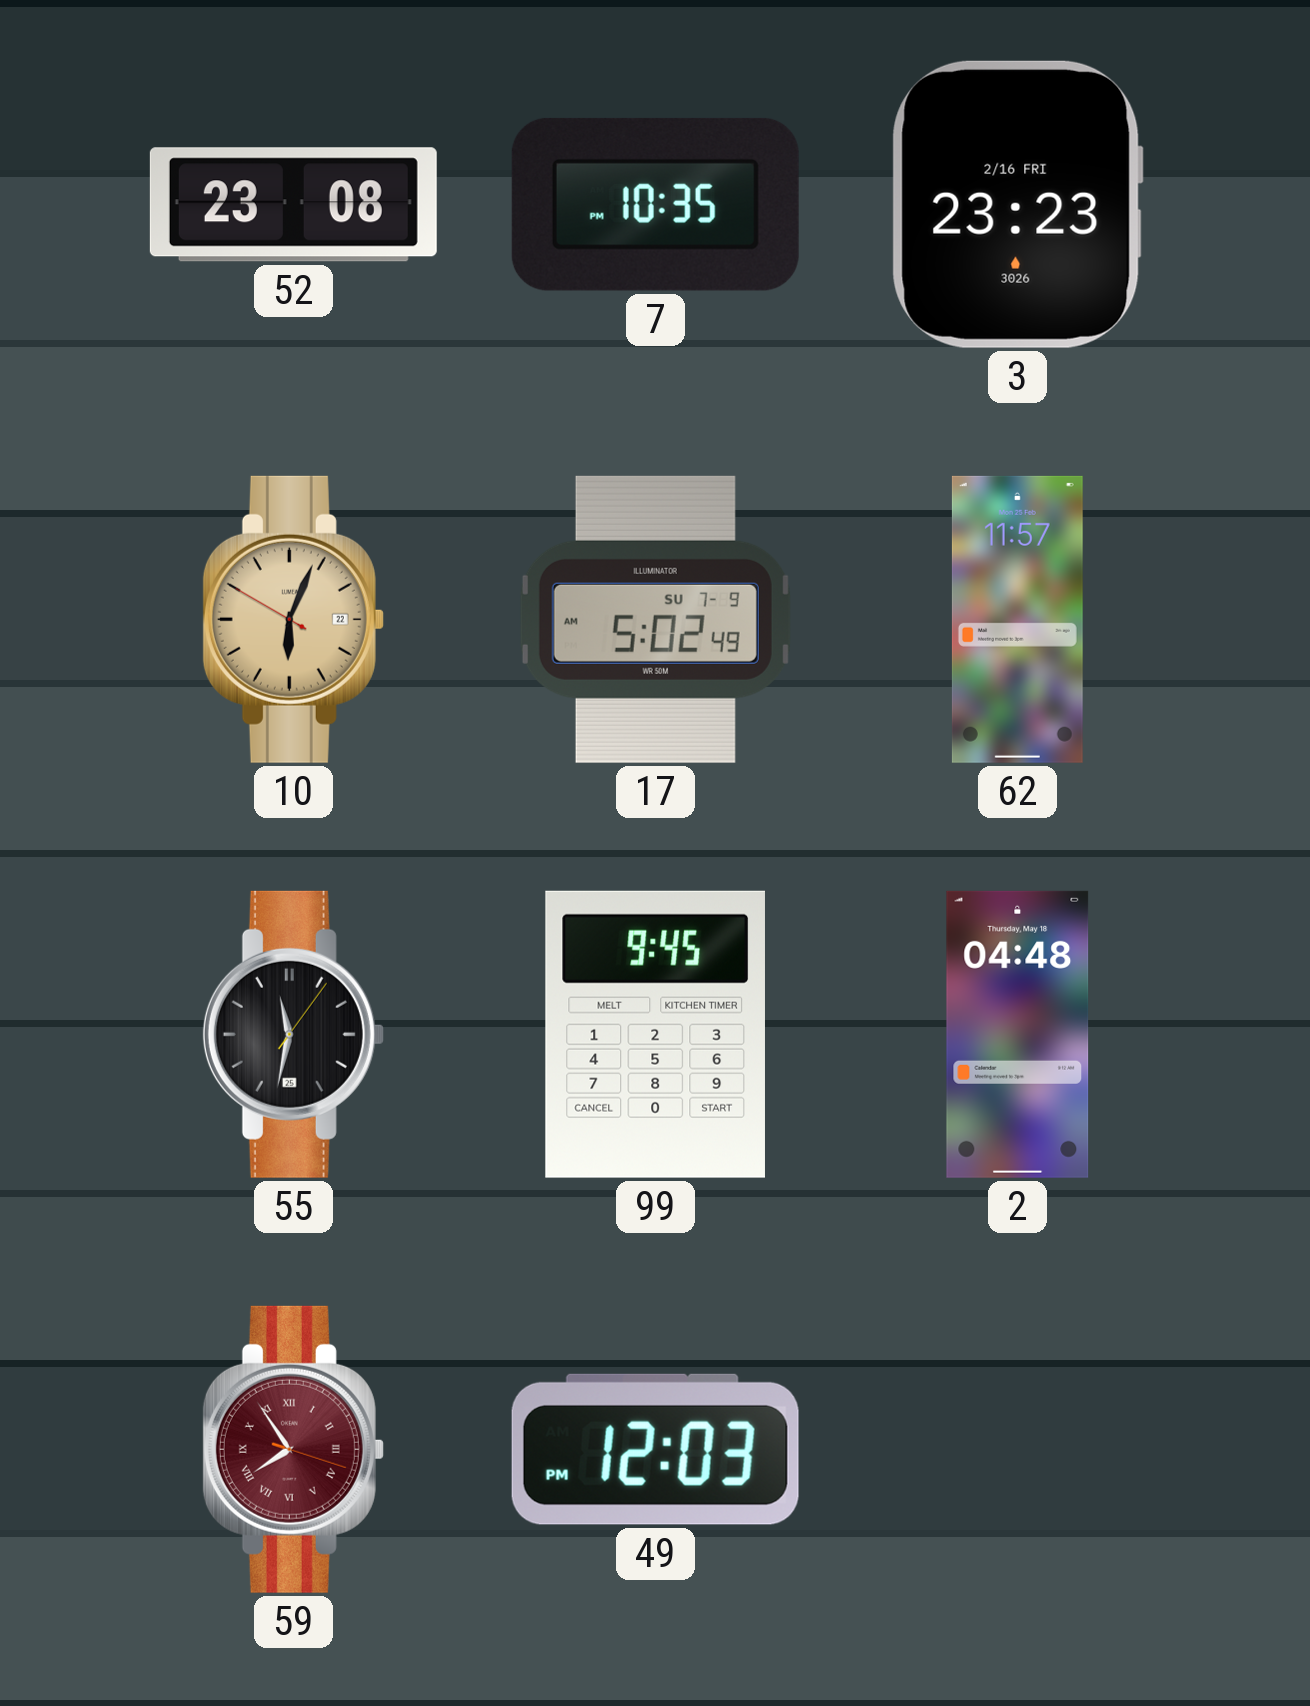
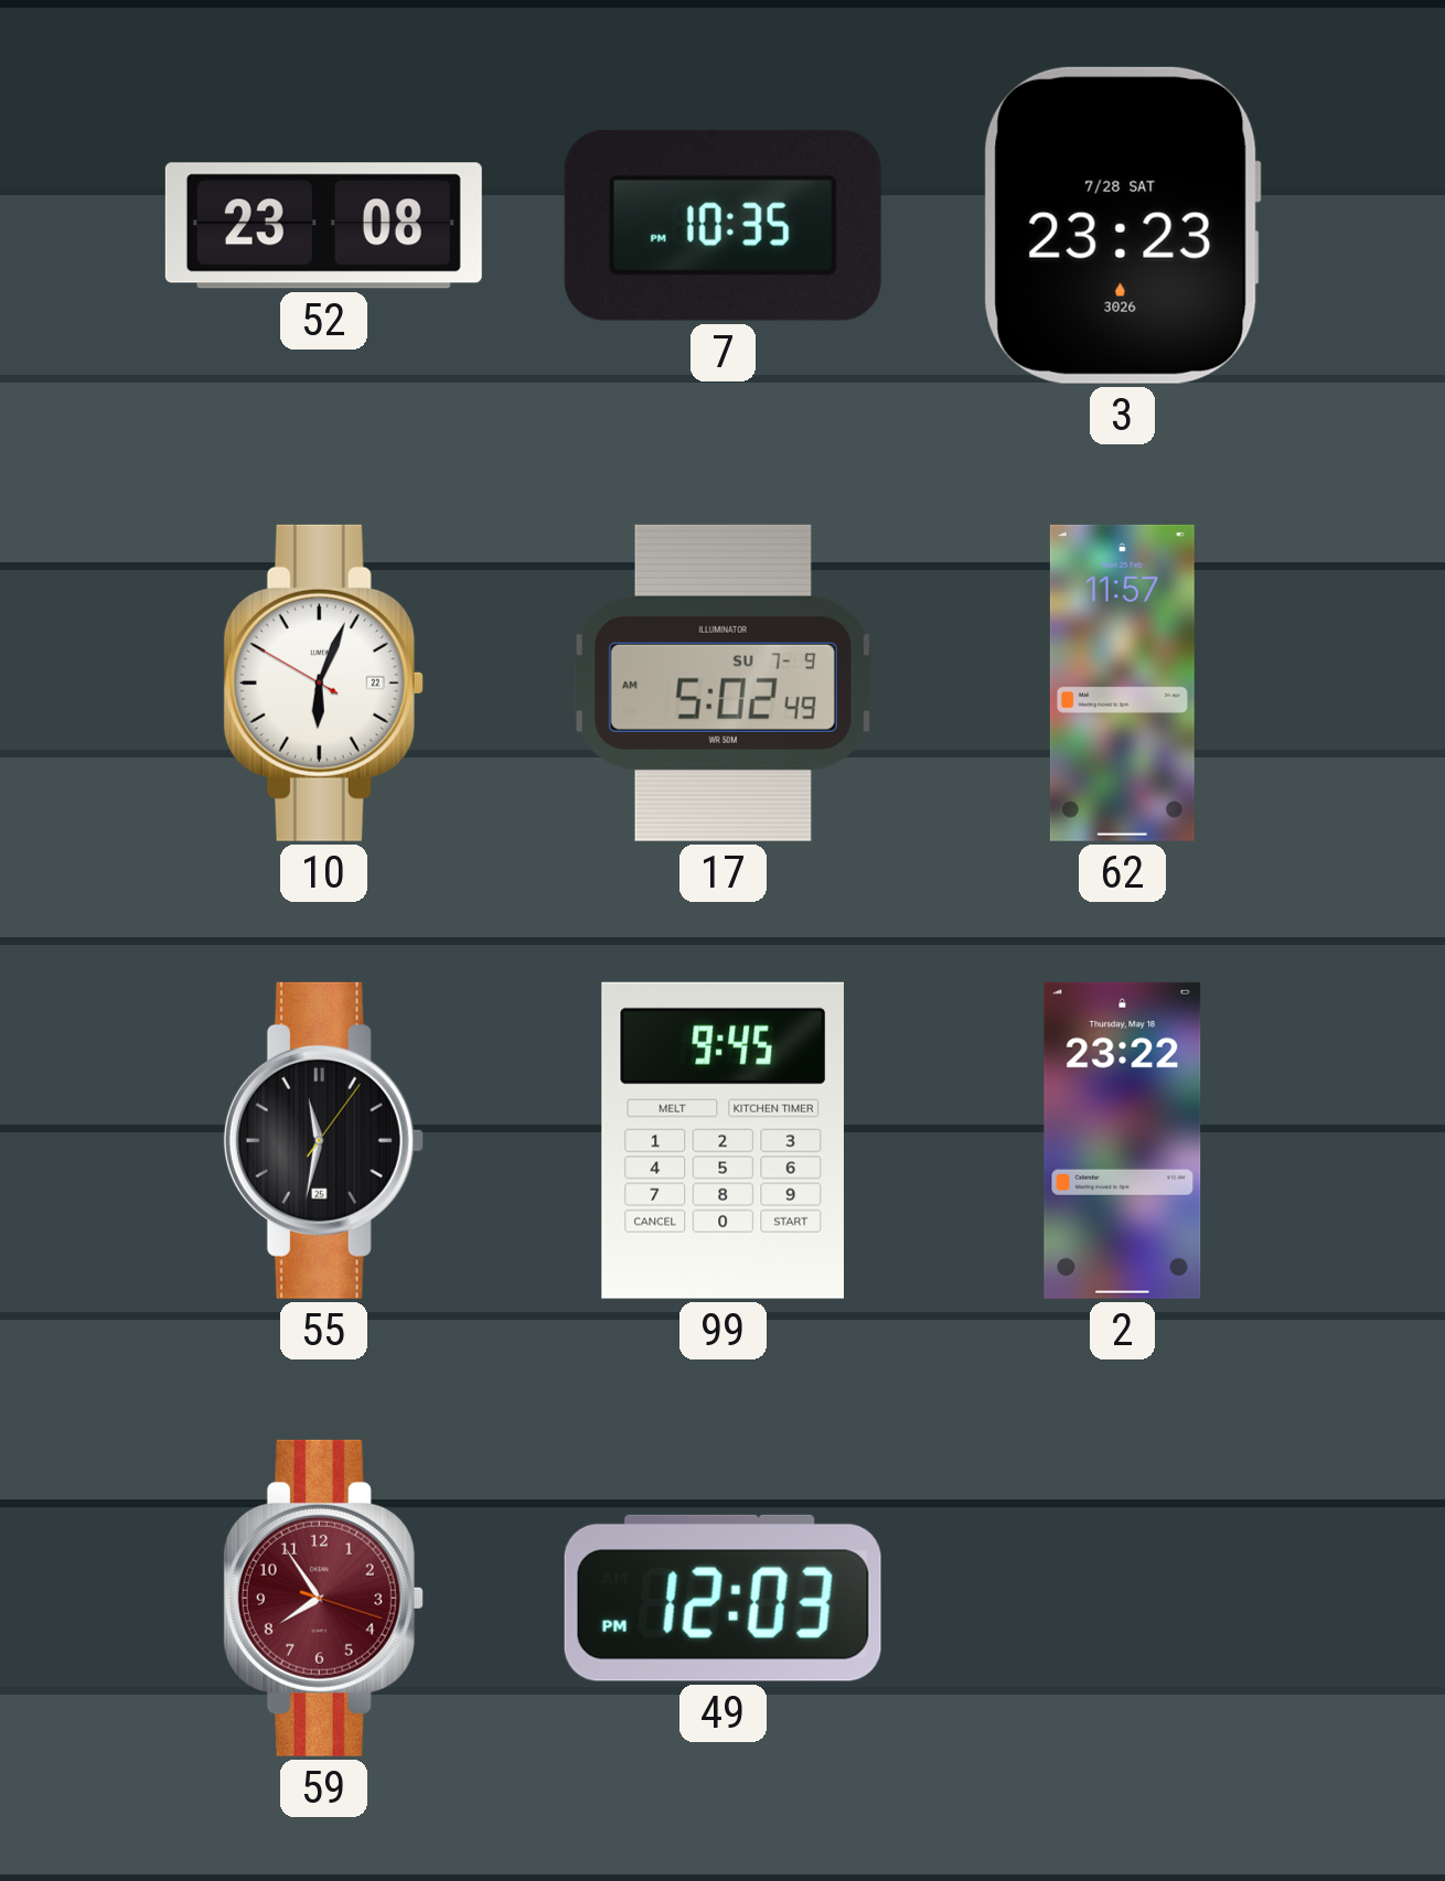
3 date: 2/16 FRI -> 7/28 SAT
10 dial: champagne -> white
2: 04:48 -> 23:22
59 numerals: Roman -> Arabic
